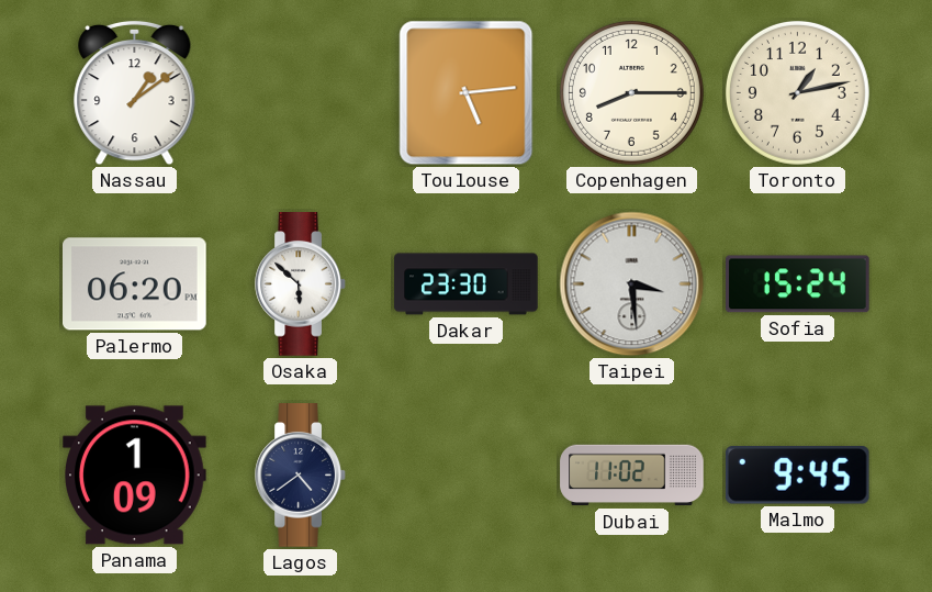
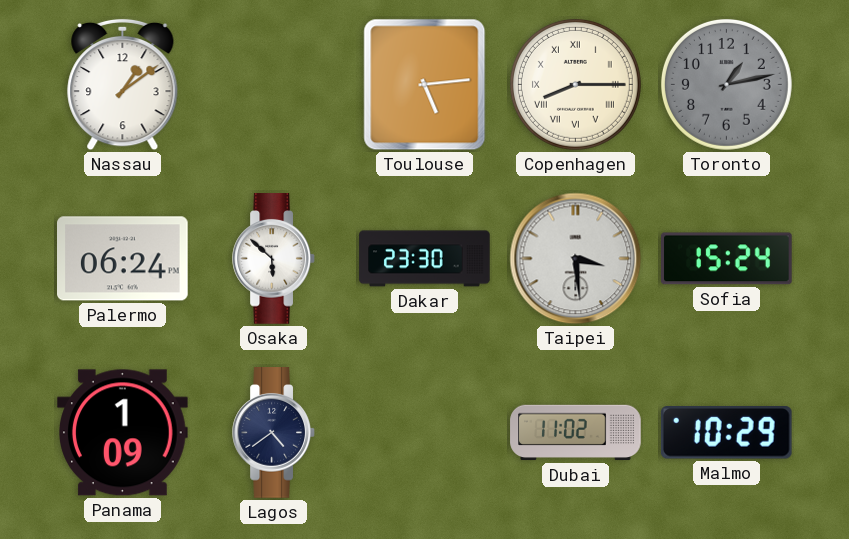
Copenhagen numerals: Arabic -> Roman
Toronto dial: cream -> grey
Palermo: 06:20 -> 06:24
Malmo: 9:45 -> 10:29
